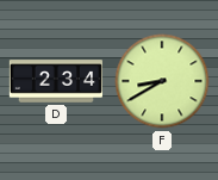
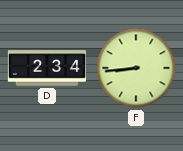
F: 8:40 -> 8:44
